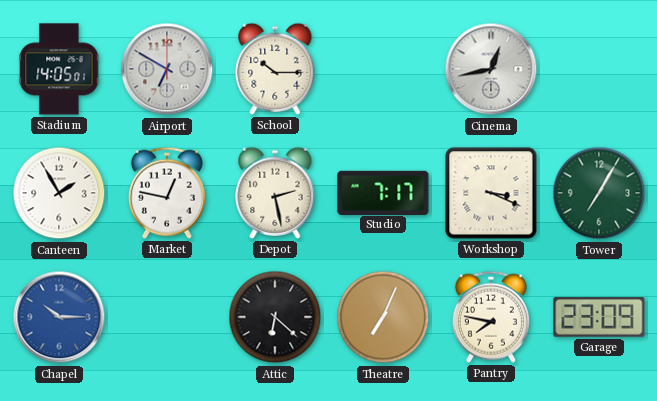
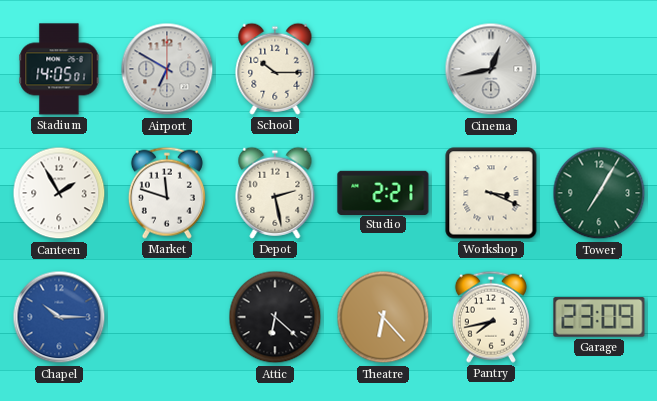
Market: 12:47 -> 11:48
Studio: 7:17 -> 2:21
Theatre: 7:04 -> 6:23
Pantry: 7:47 -> 7:43
